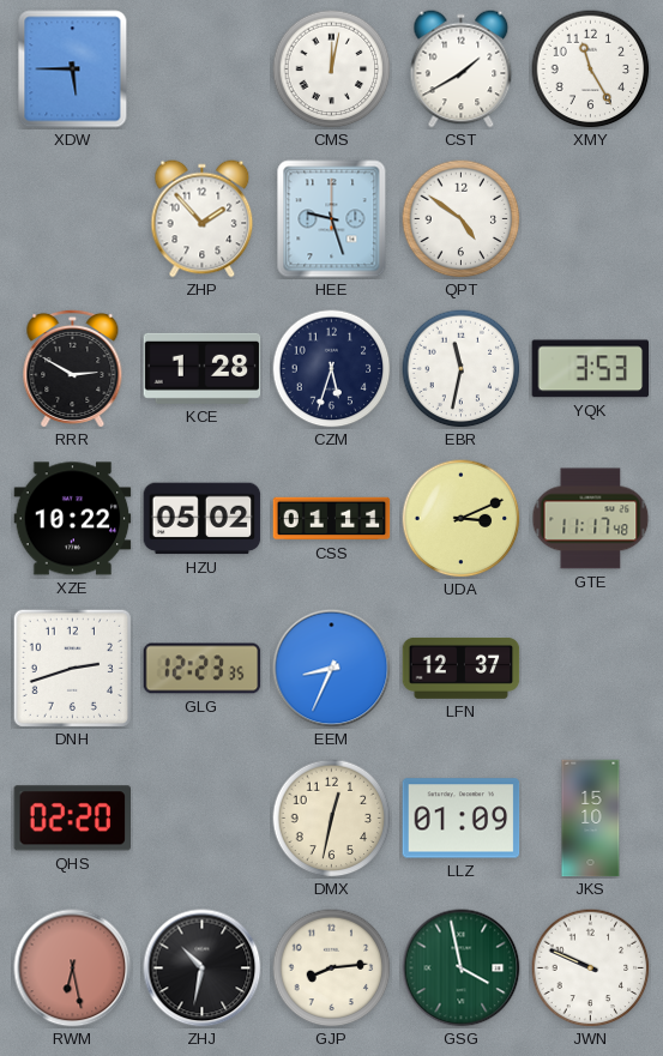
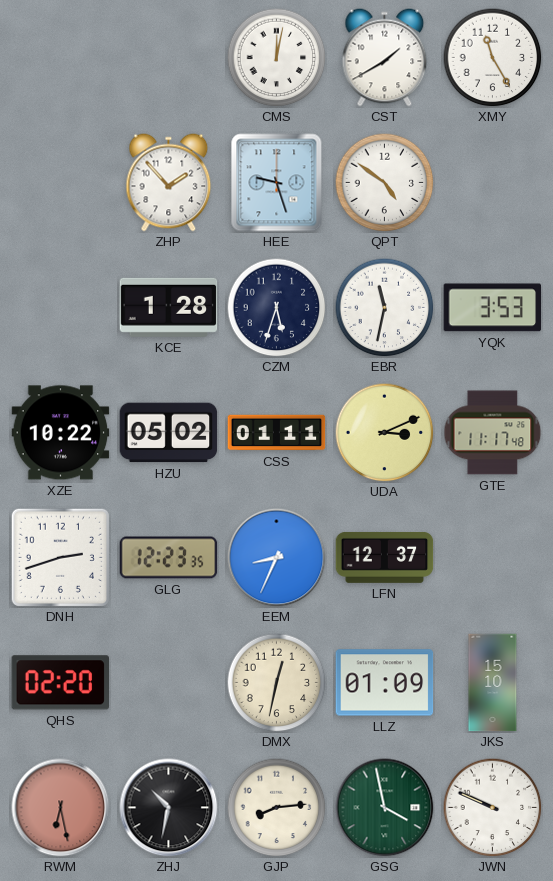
XDW: 5:45 -> none
RRR: 2:50 -> none
